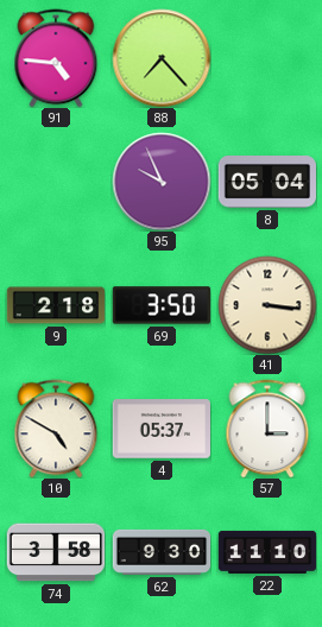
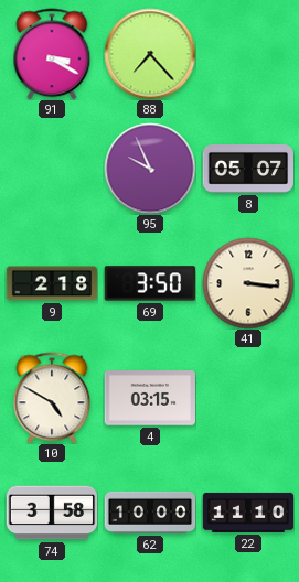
91: 4:46 -> 3:20
8: 05:04 -> 05:07
4: 05:37 -> 03:15
57: 3:00 -> none
62: 9:30 -> 10:00
